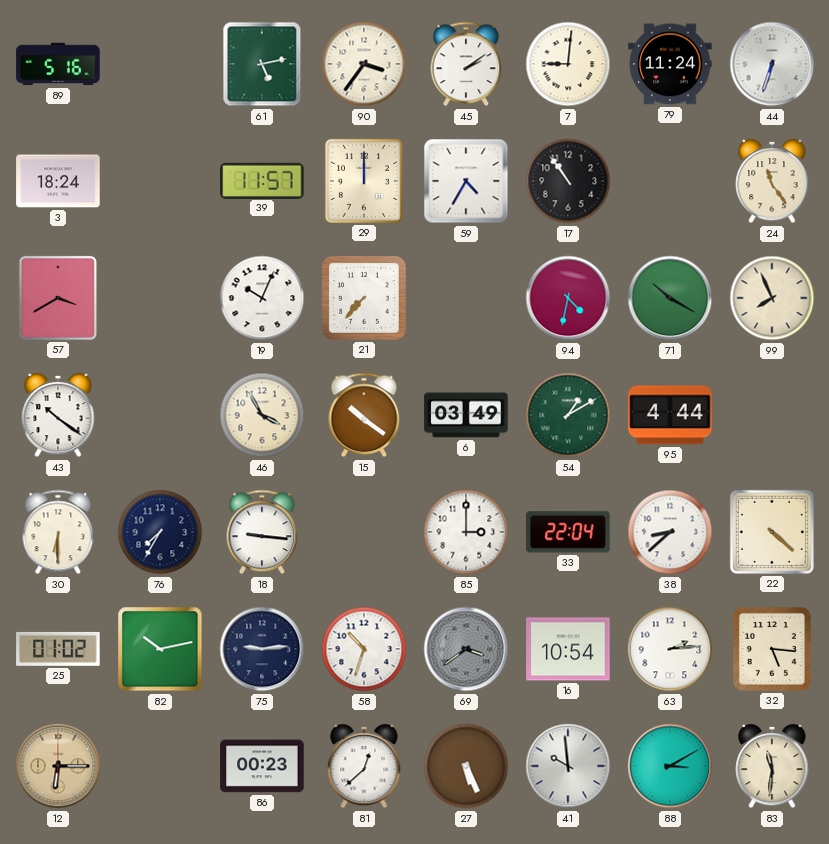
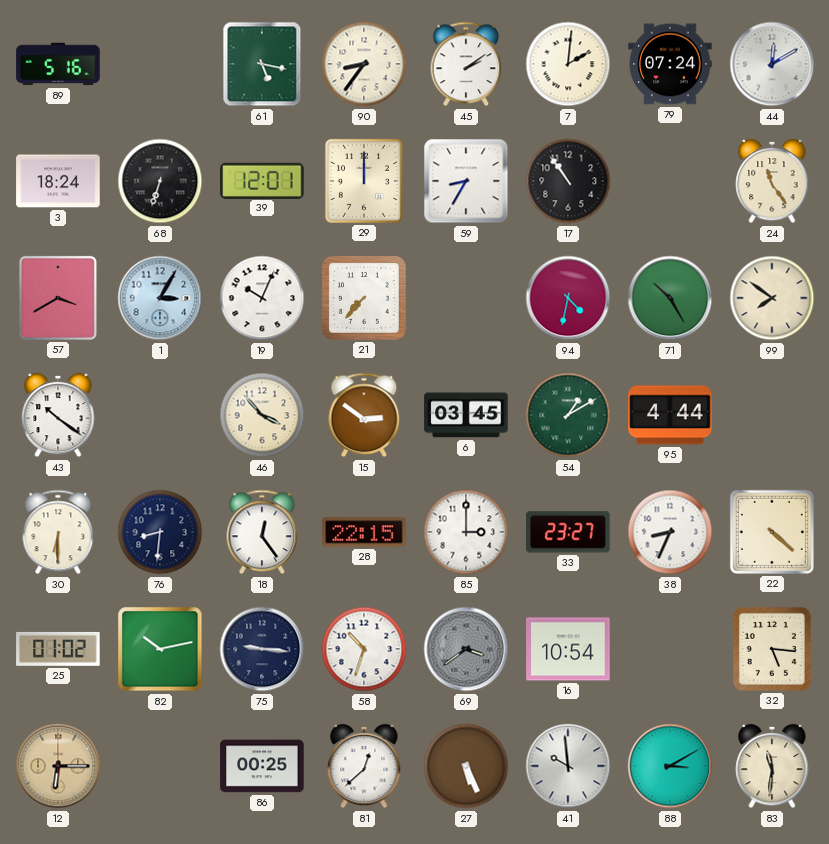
61: 5:13 -> 5:17
90: 3:36 -> 8:36
7: 9:01 -> 2:01
79: 11:24 -> 07:24
44: 6:33 -> 12:10
68: none -> 6:33
39: 11:57 -> 12:01
59: 4:35 -> 8:35
1: none -> 3:05
71: 10:20 -> 10:25
99: 7:56 -> 7:51
46: 3:55 -> 3:53
15: 10:21 -> 2:51
6: 03:49 -> 03:45
76: 7:35 -> 8:31
18: 9:16 -> 12:24
28: none -> 22:15
33: 22:04 -> 23:27
38: 8:38 -> 8:34
75: 9:14 -> 9:16
63: 2:14 -> none
86: 00:23 -> 00:25
